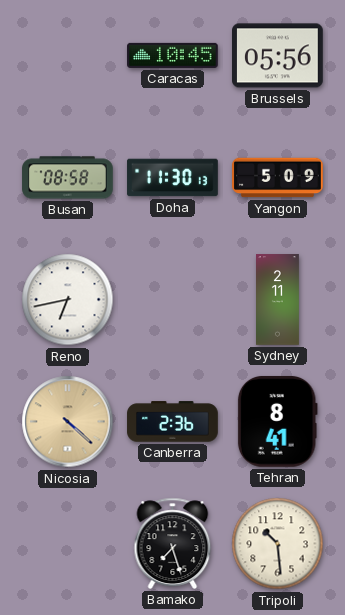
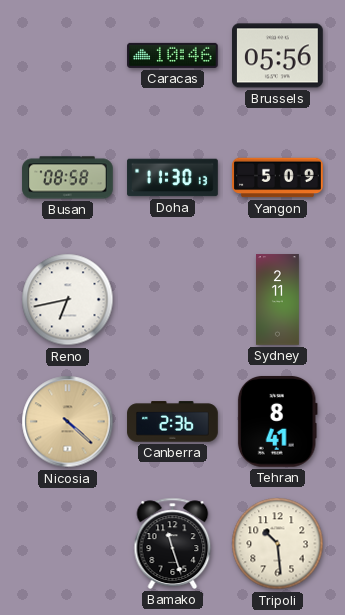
Caracas: 10:45 -> 10:46
Bamako: 7:27 -> 11:27
